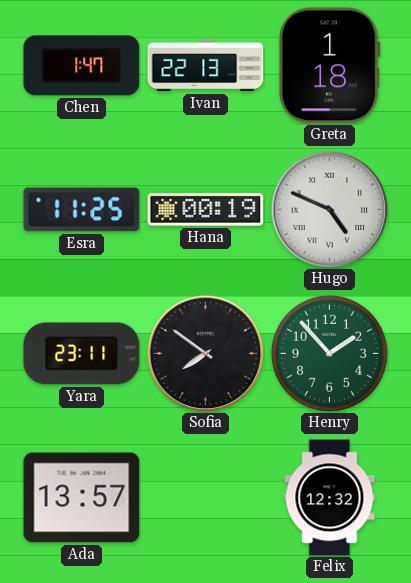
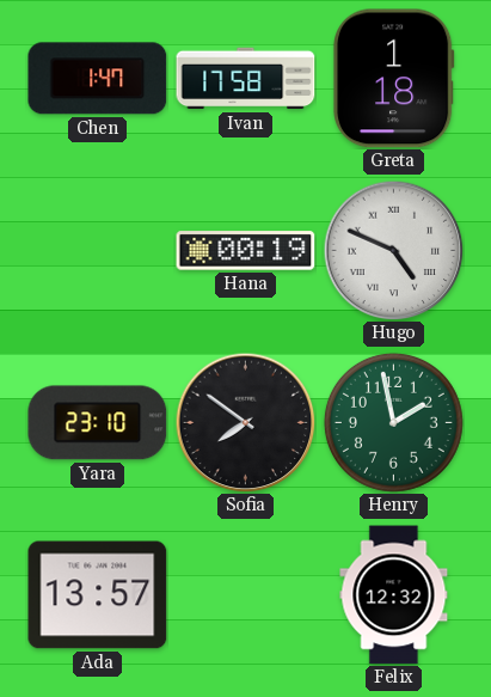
Ivan: 22:13 -> 17:58
Esra: 11:25 -> none
Yara: 23:11 -> 23:10
Henry: 1:53 -> 1:58
